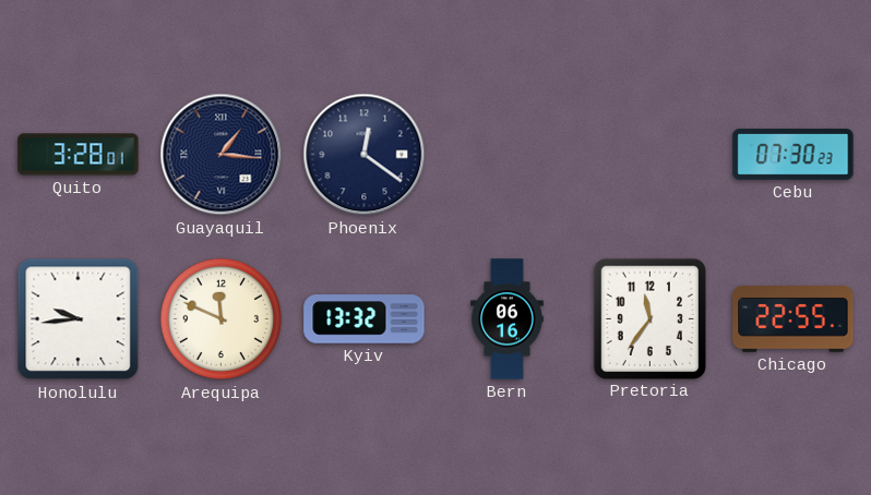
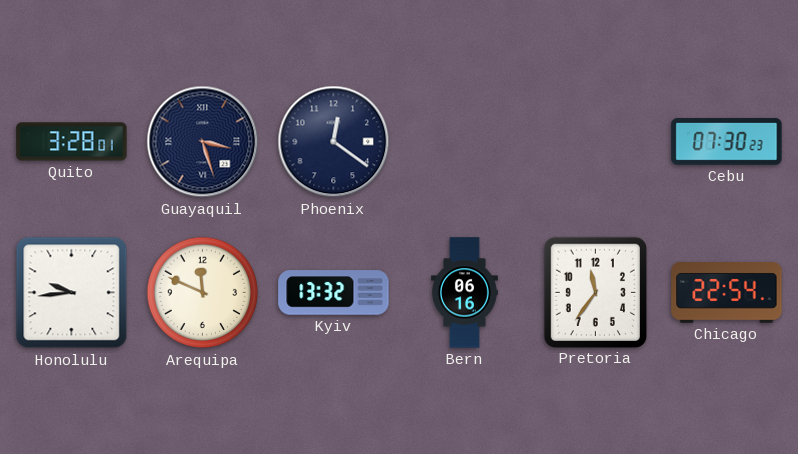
Guayaquil: 1:16 -> 3:27
Chicago: 22:55 -> 22:54
